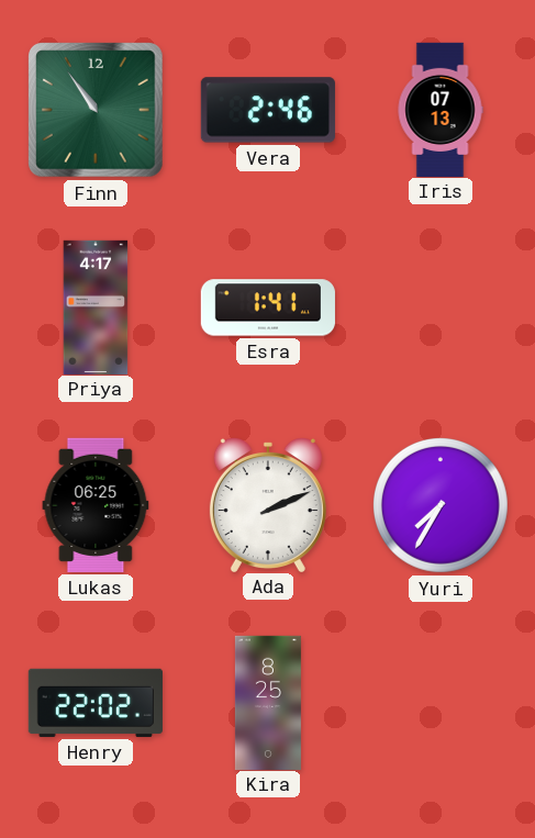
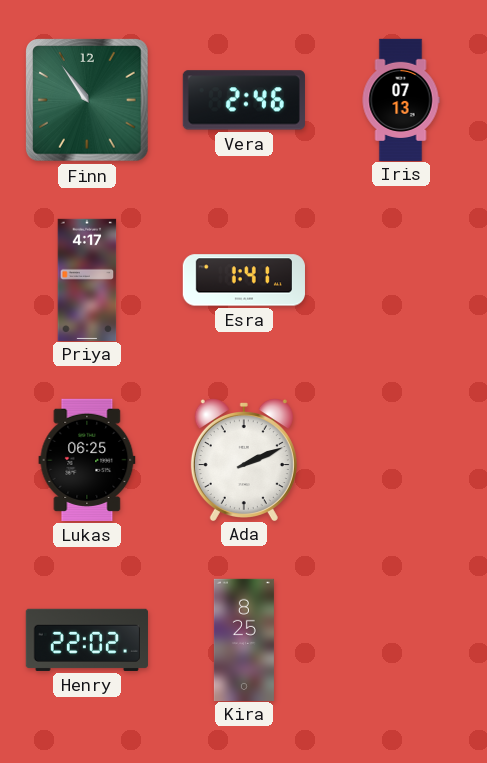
Yuri: 7:35 -> none
